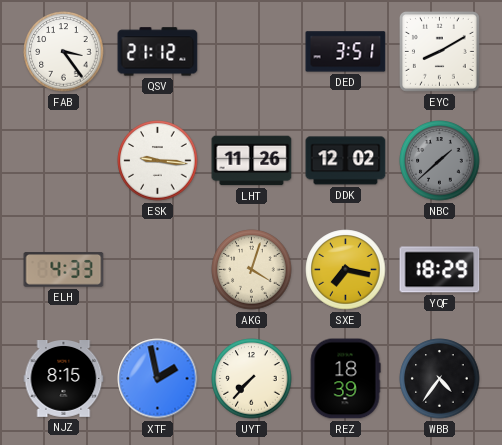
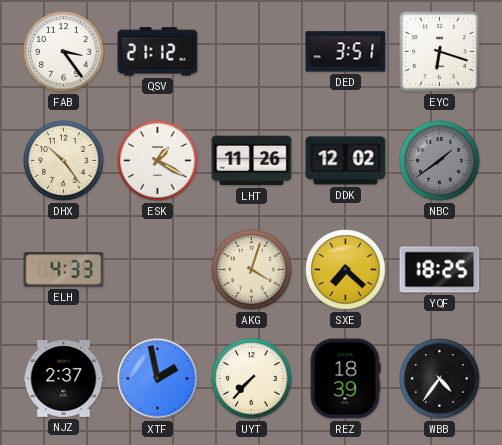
EYC: 8:10 -> 6:18
DHX: none -> 10:24
ESK: 9:16 -> 1:20
NBC: 1:38 -> 1:39
SXE: 7:17 -> 7:22
YQF: 18:29 -> 18:25
NJZ: 8:15 -> 2:37
